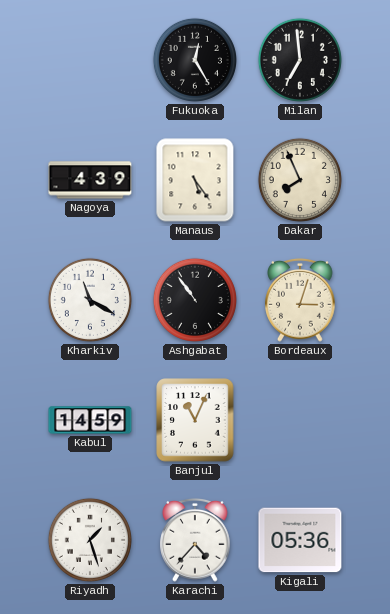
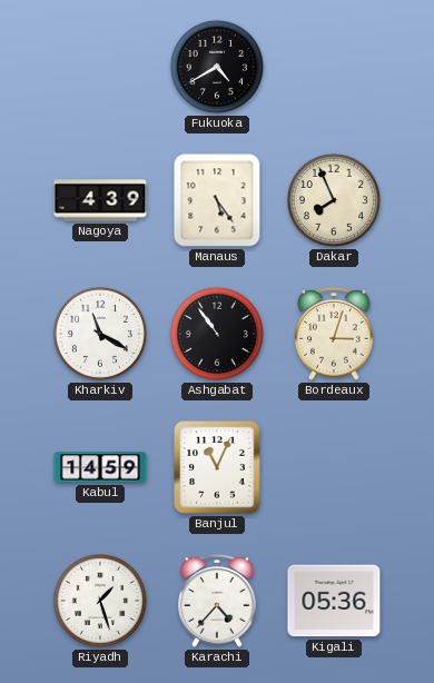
Fukuoka: 12:25 -> 4:40
Milan: 6:59 -> none
